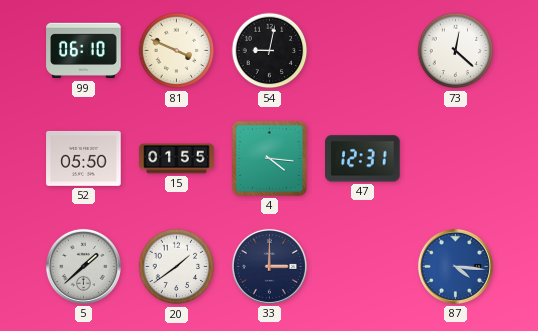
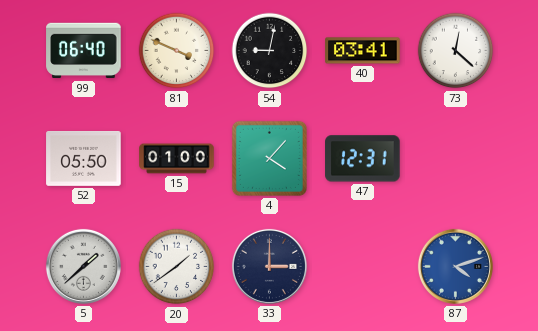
99: 06:10 -> 06:40
40: none -> 03:41
15: 01:55 -> 01:00
4: 4:16 -> 4:07
87: 4:16 -> 4:12
